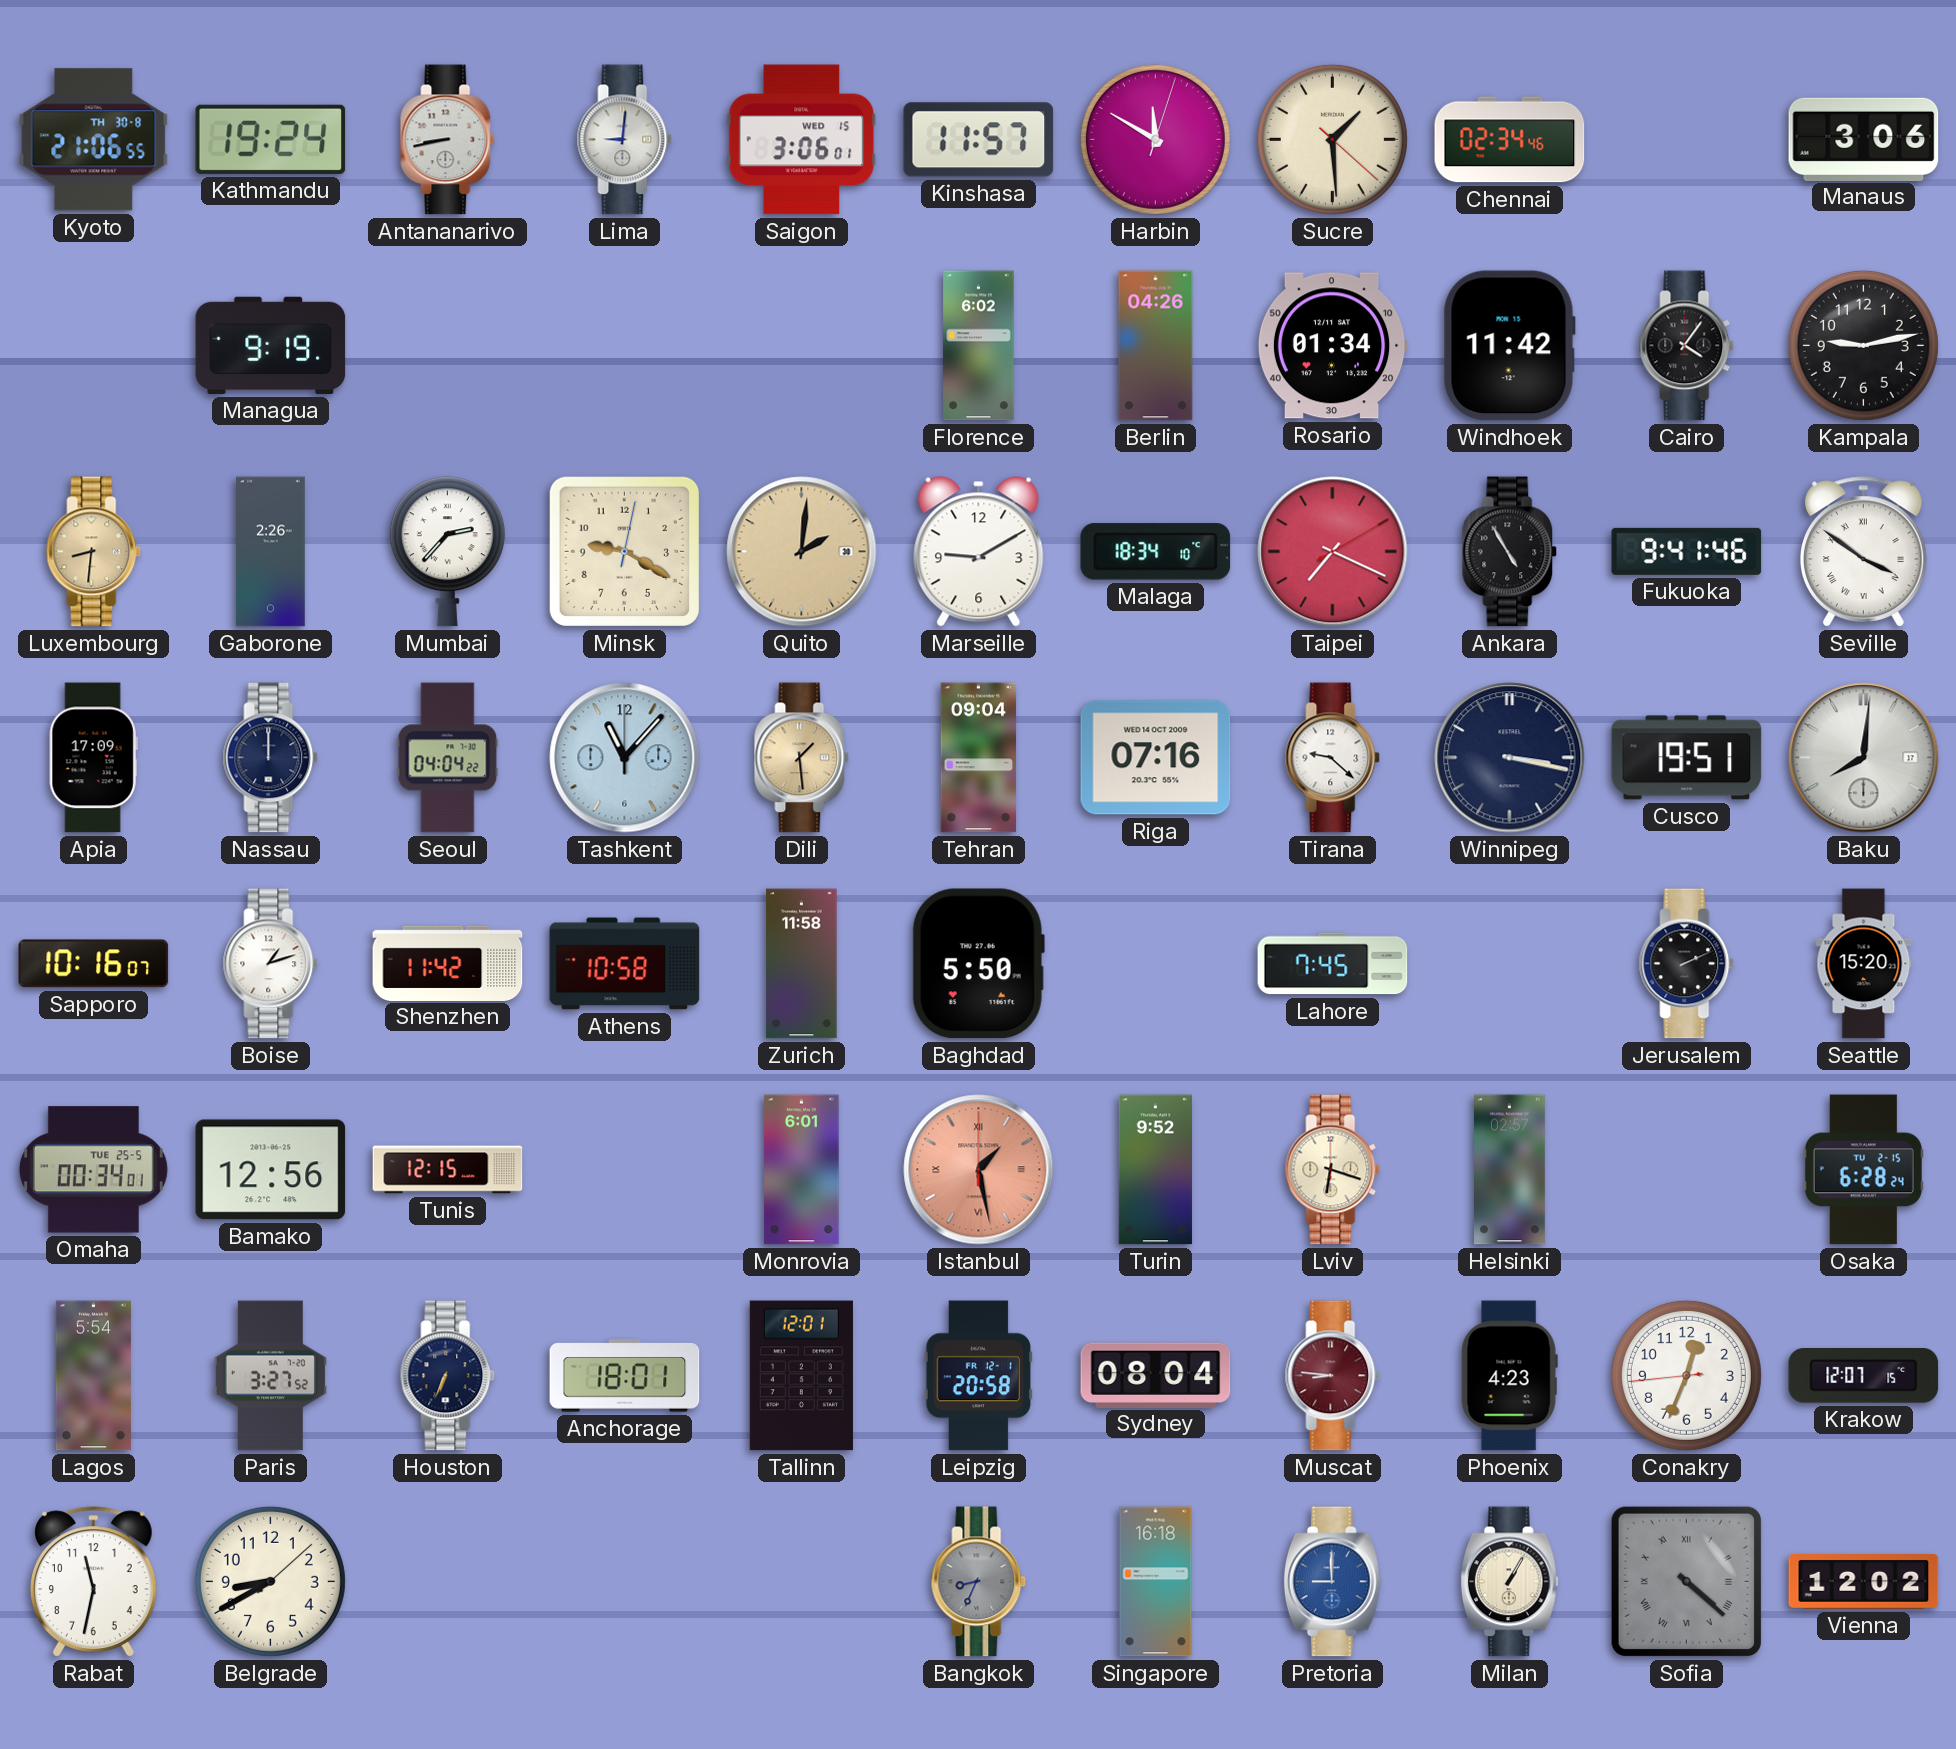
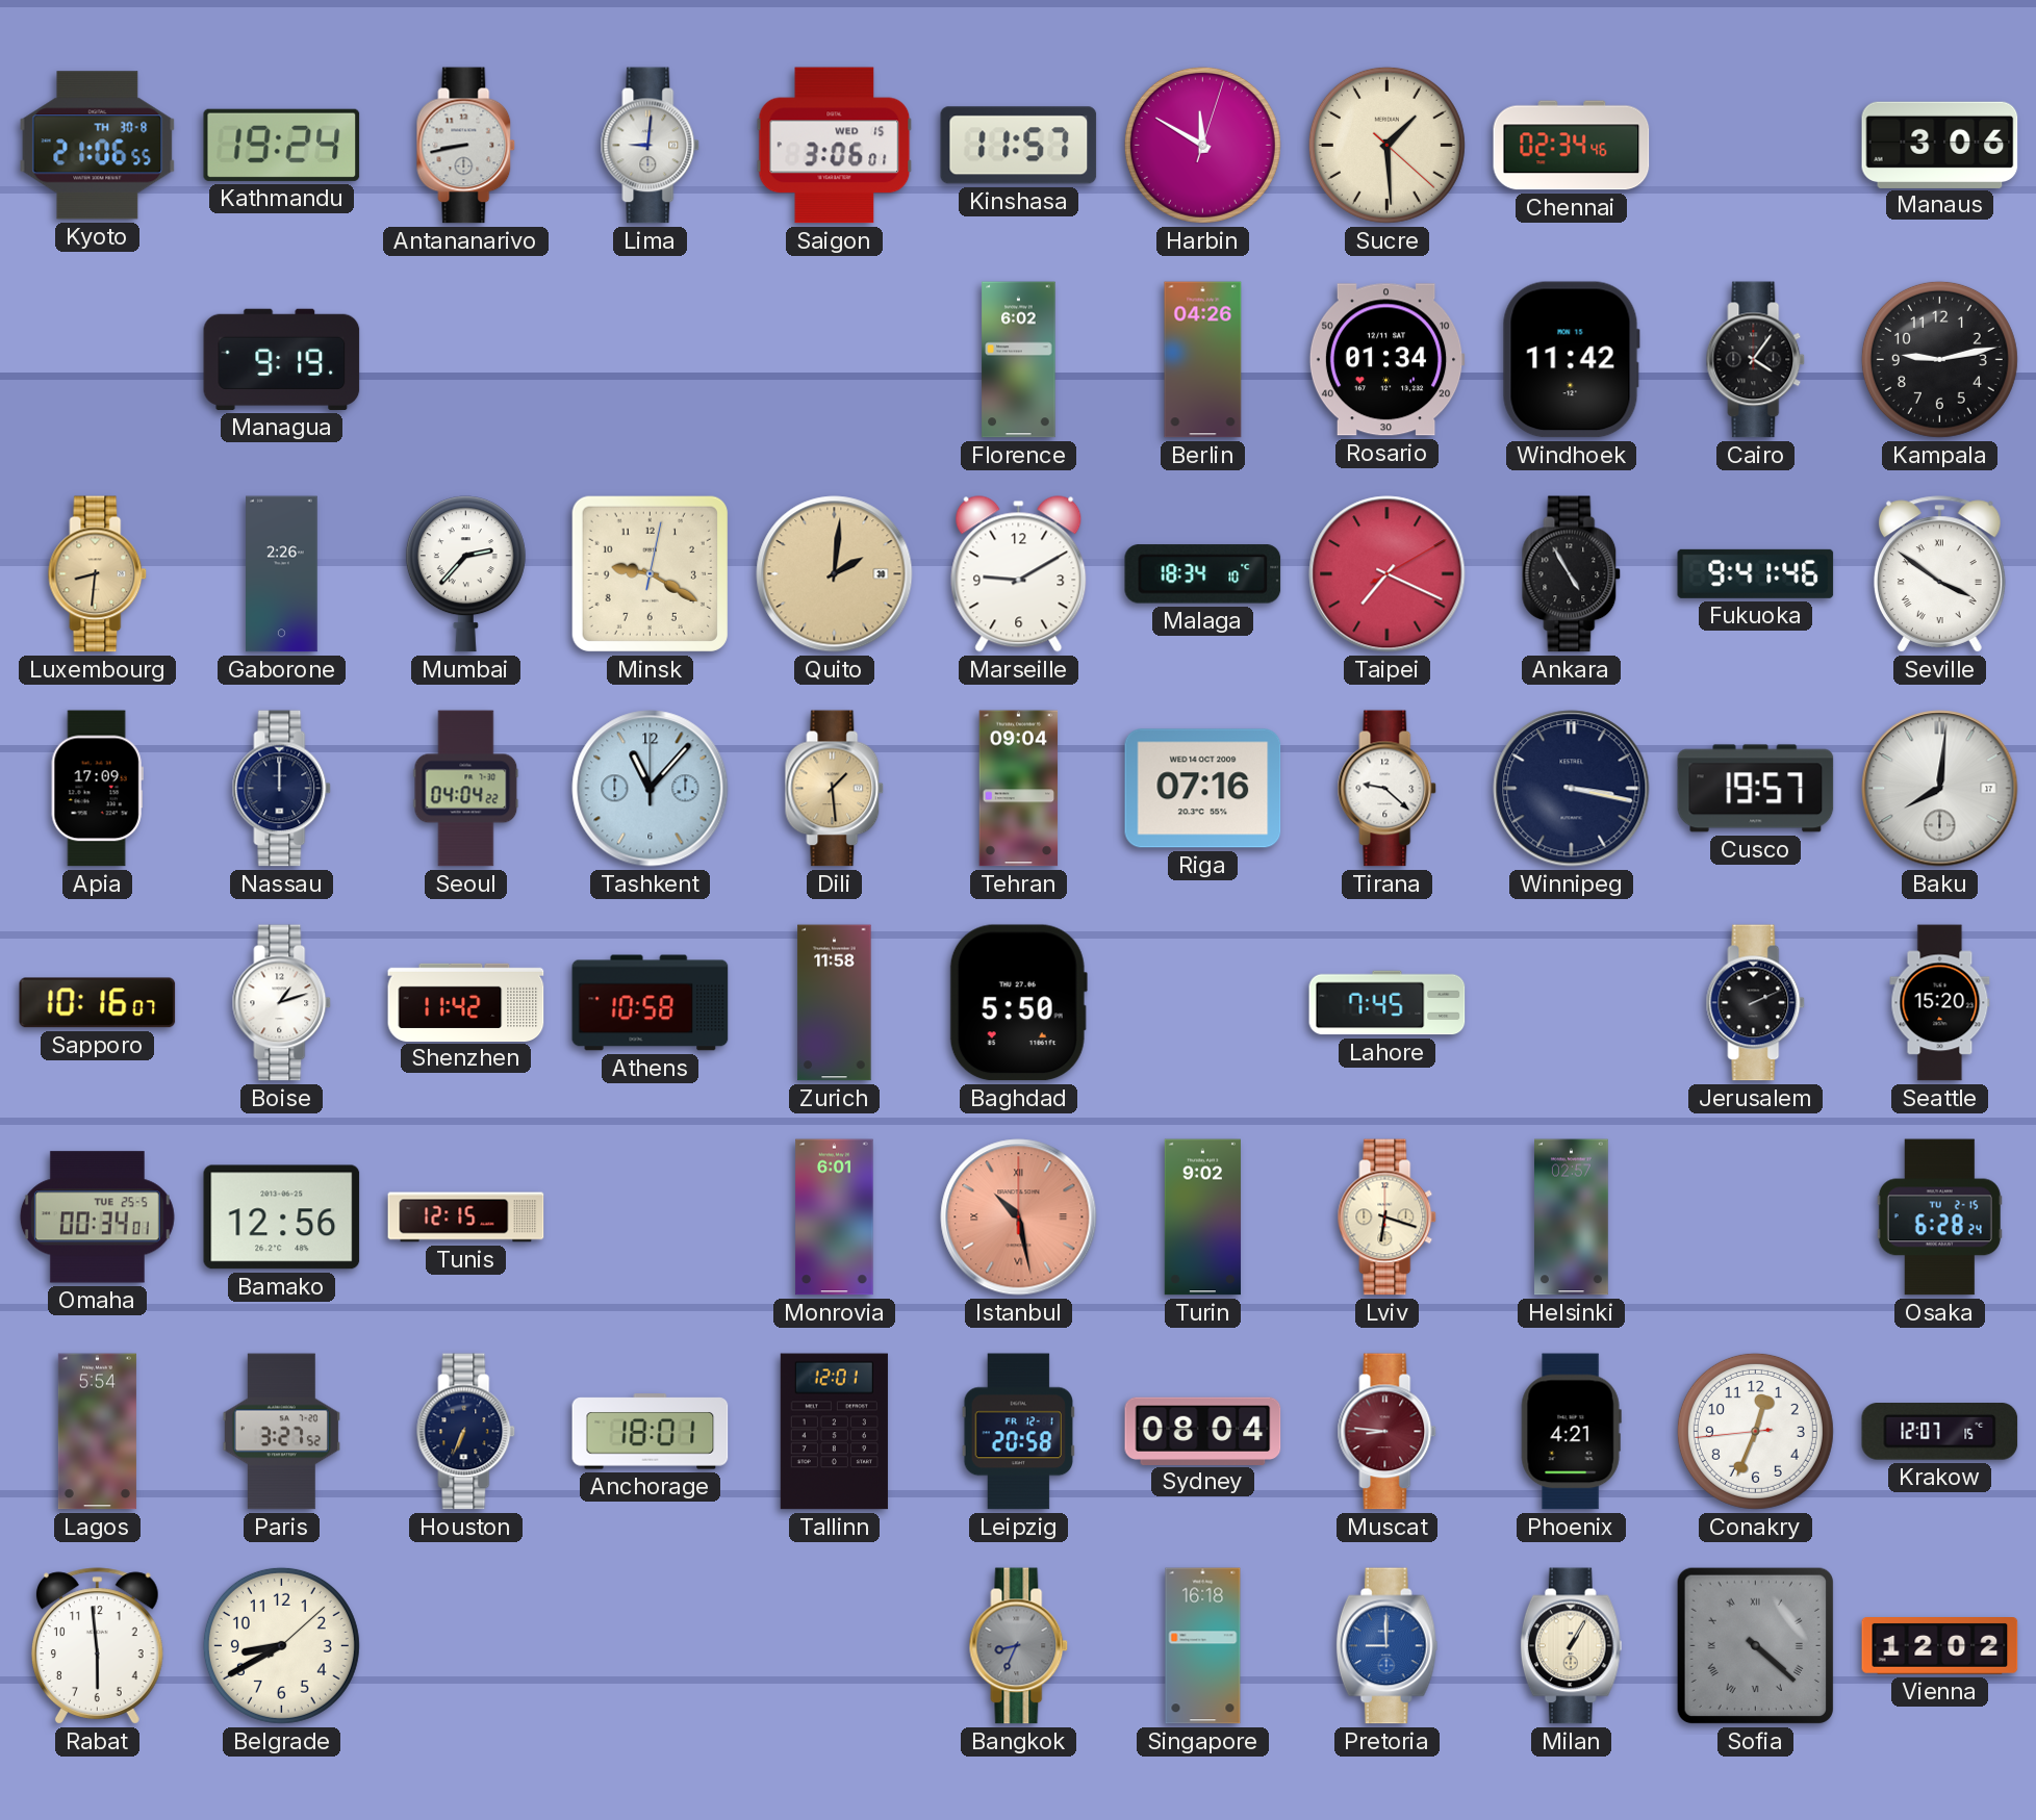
Cusco: 19:51 -> 19:57
Istanbul: 1:28 -> 10:28
Turin: 9:52 -> 9:02
Phoenix: 4:23 -> 4:21
Rabat: 11:32 -> 5:59
